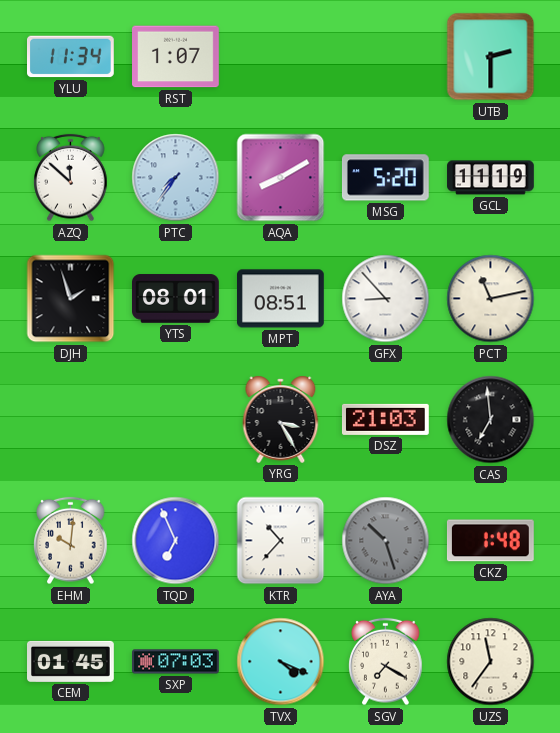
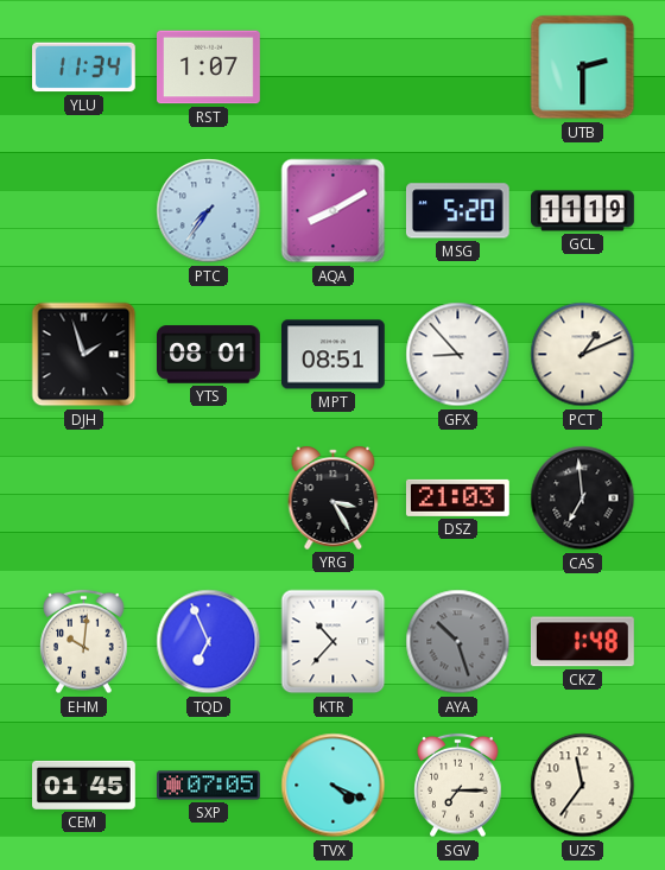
AZQ: 11:52 -> none
PCT: 11:13 -> 1:11
SXP: 07:03 -> 07:05
SGV: 7:20 -> 7:15
